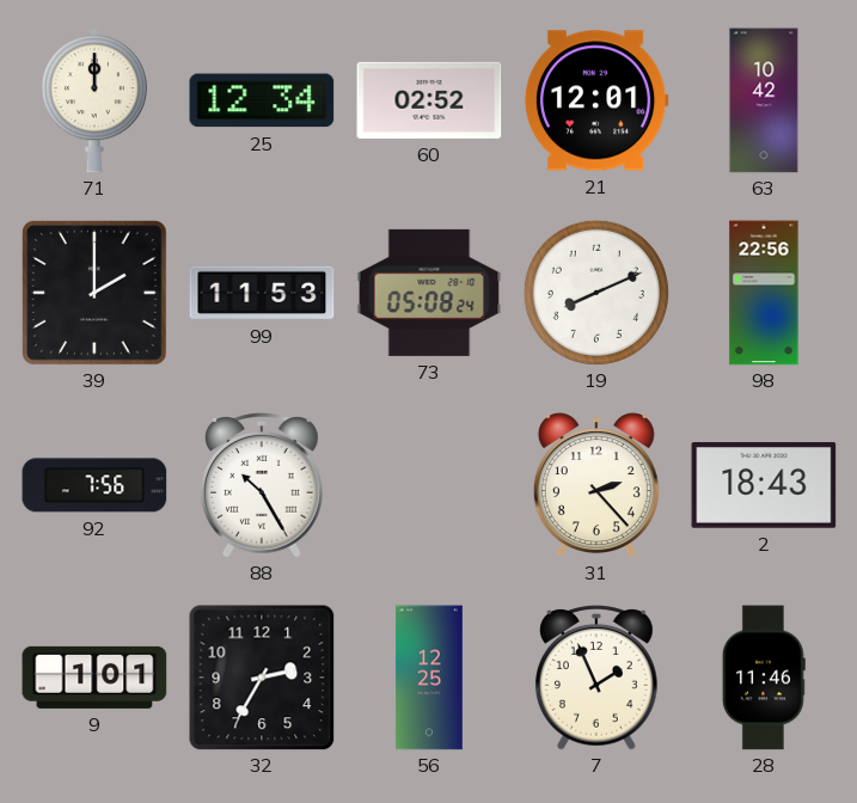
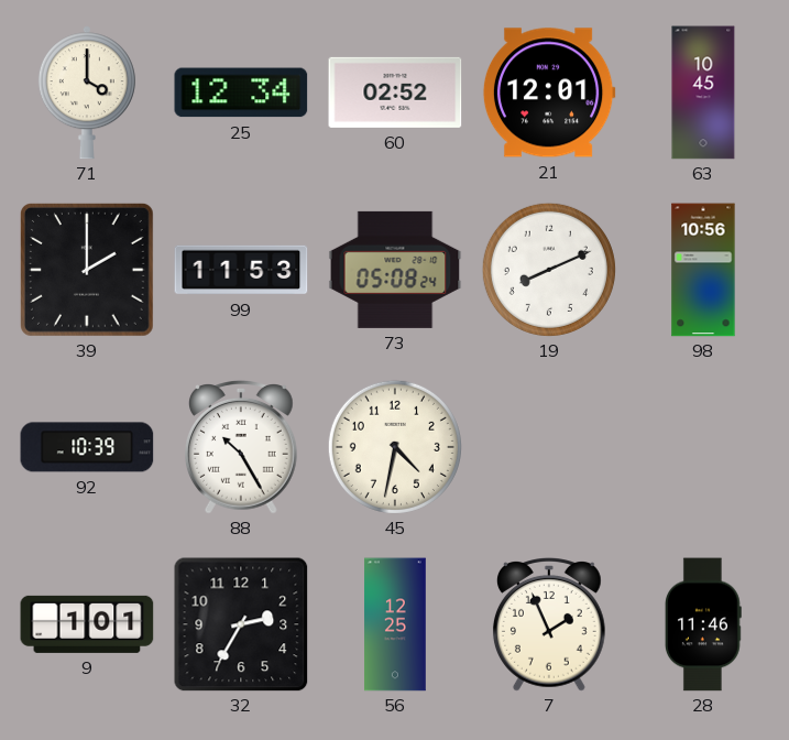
71: 12:00 -> 4:00
63: 10:42 -> 10:45
98: 22:56 -> 10:56
92: 7:56 -> 10:39
45: none -> 4:32
31: 2:23 -> none
2: 18:43 -> none
